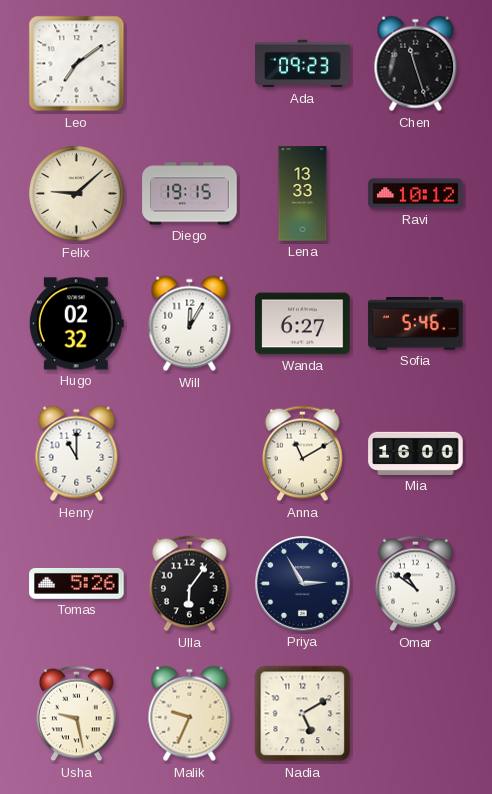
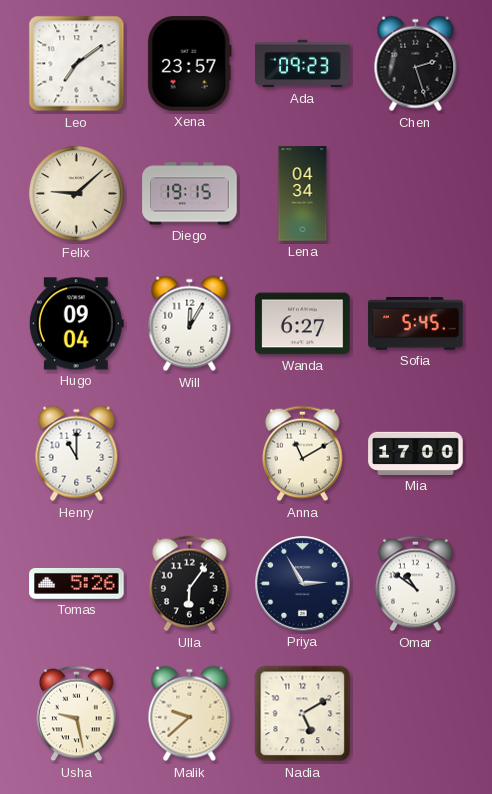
Xena: none -> 23:57
Chen: 11:27 -> 2:27
Lena: 13:33 -> 04:34
Ravi: 10:12 -> none
Hugo: 02:32 -> 09:04
Sofia: 5:46 -> 5:45
Mia: 16:00 -> 17:00
Malik: 9:34 -> 9:38
